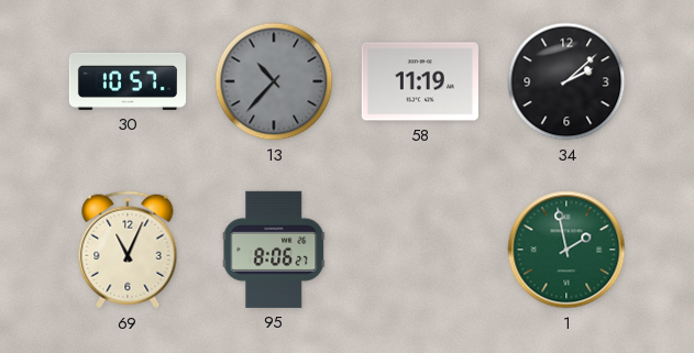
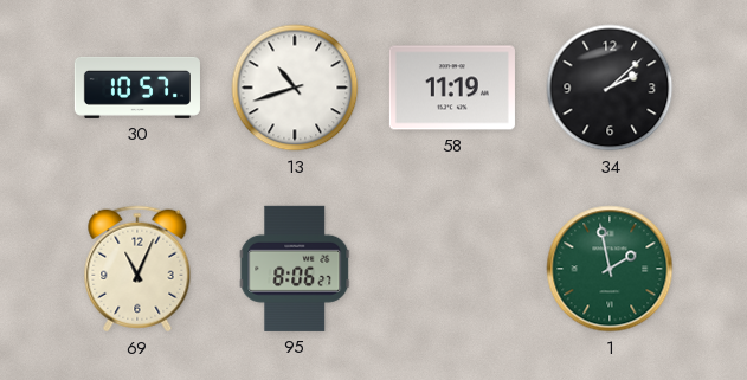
13: 10:37 -> 10:42
13 dial: grey -> white
